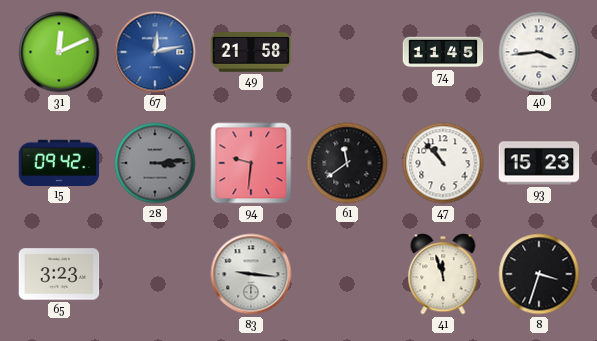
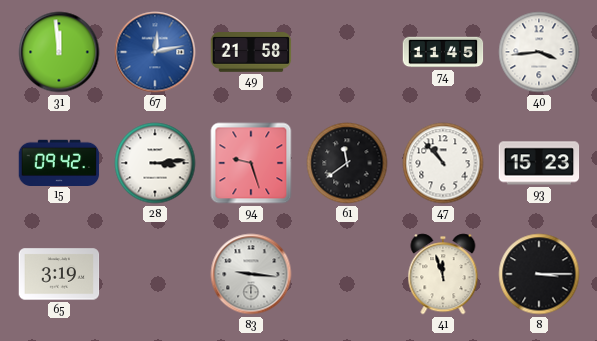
31: 12:11 -> 11:59
28 dial: grey -> white
94: 9:31 -> 9:27
65: 3:23 -> 3:19
8: 3:33 -> 3:15
